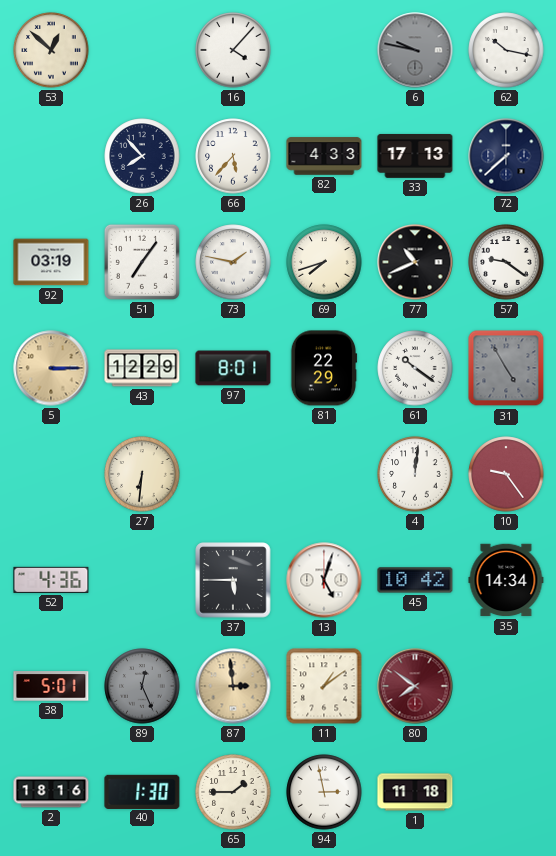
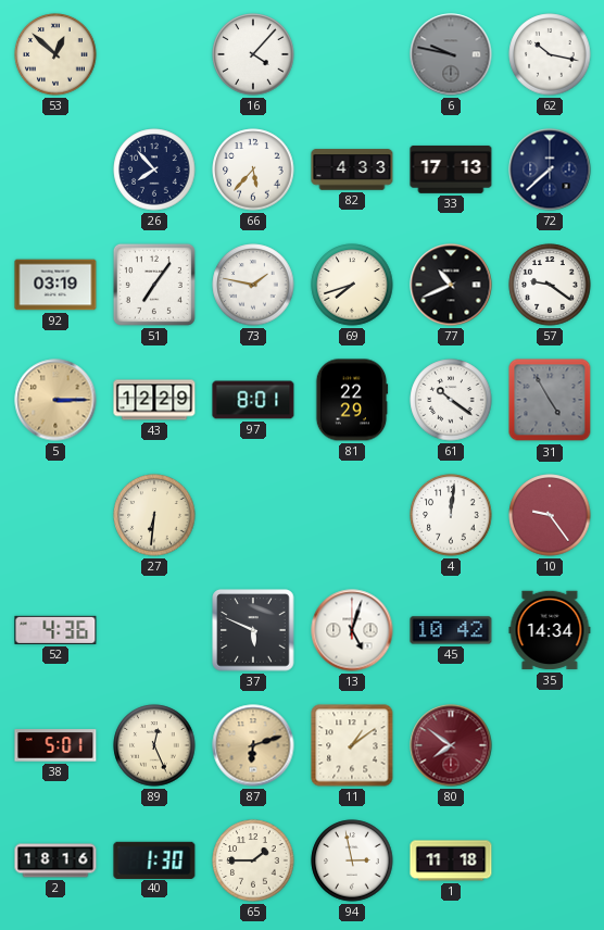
37: 5:45 -> 5:49
89 dial: grey -> cream
87: 2:59 -> 6:12
